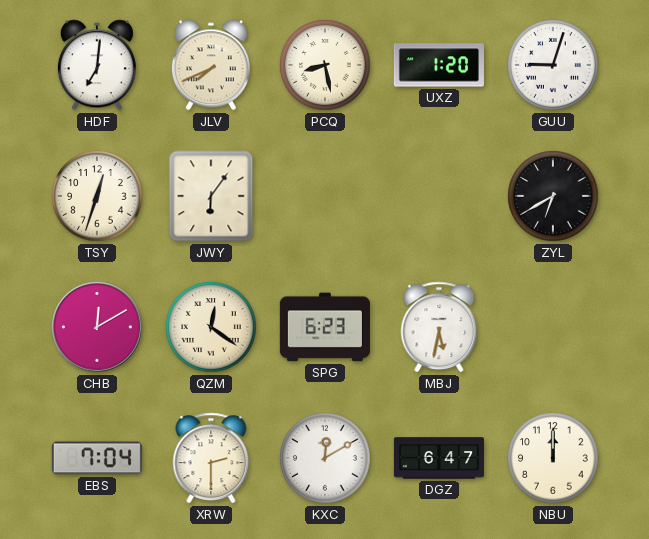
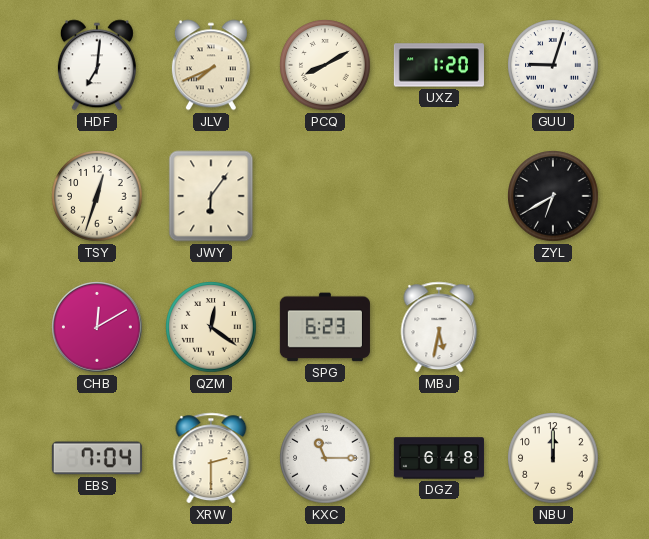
PCQ: 8:28 -> 8:10
KXC: 12:10 -> 11:15
DGZ: 6:47 -> 6:48
